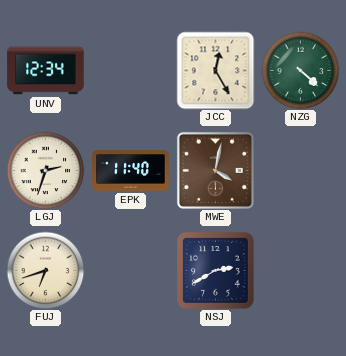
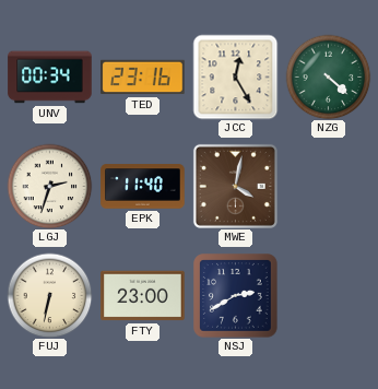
UNV: 12:34 -> 00:34
TED: none -> 23:16
FUJ: 6:42 -> 6:32
FTY: none -> 23:00
